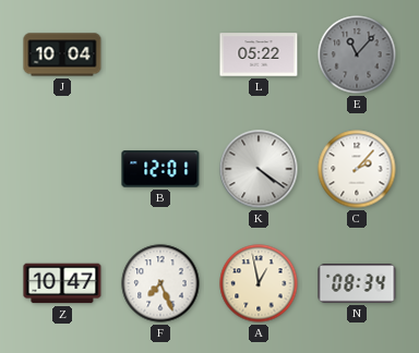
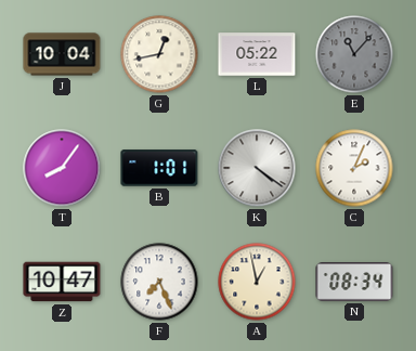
G: none -> 12:43
T: none -> 8:06
B: 12:01 -> 1:01
C: 2:07 -> 2:04
